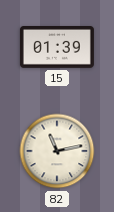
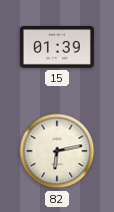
82: 11:13 -> 6:13
